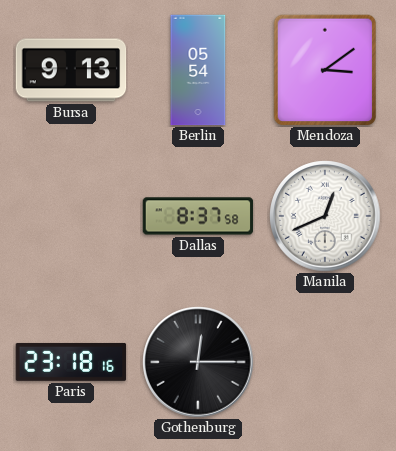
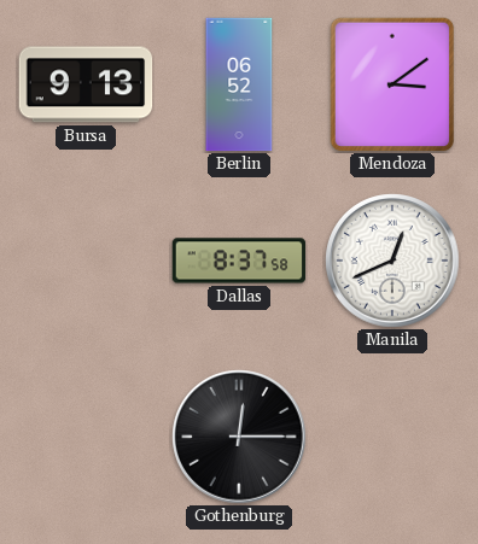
Berlin: 05:54 -> 06:52
Paris: 23:18 -> none
